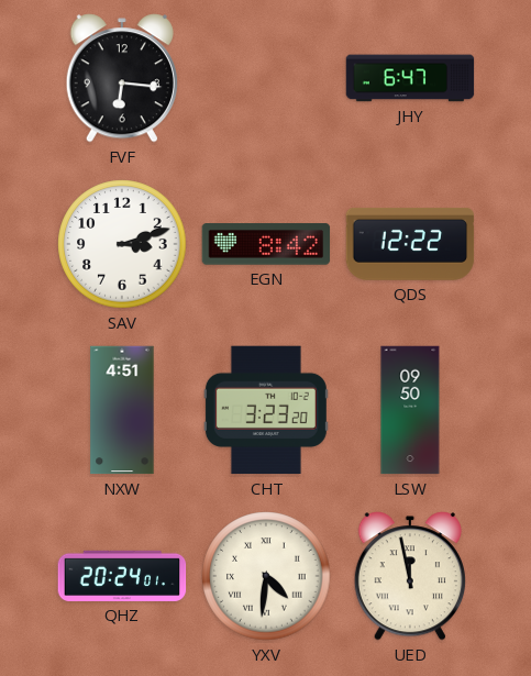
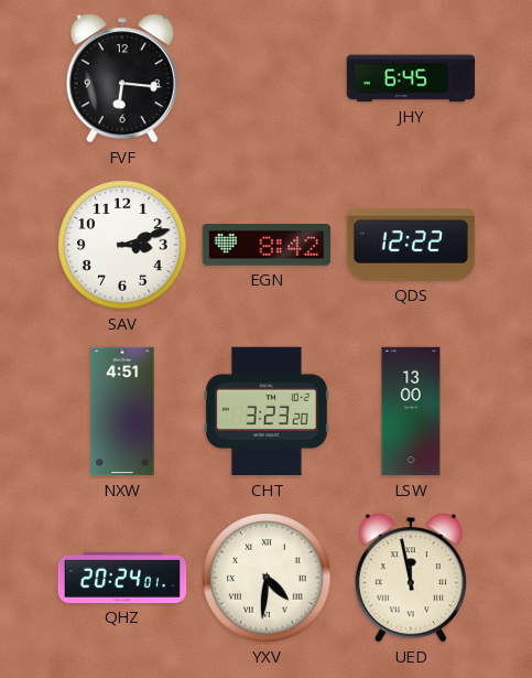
JHY: 6:47 -> 6:45
LSW: 09:50 -> 13:00
